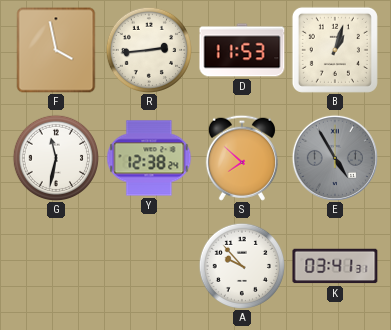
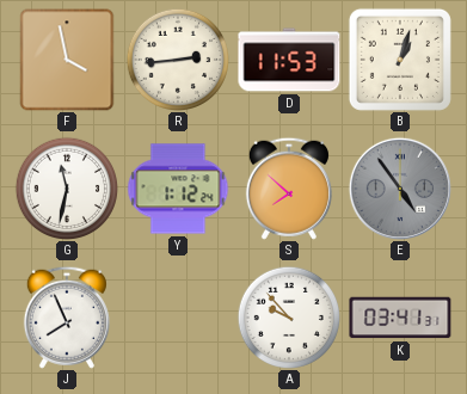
Y: 12:38 -> 1:12
E: 4:55 -> 4:54
J: none -> 7:56
